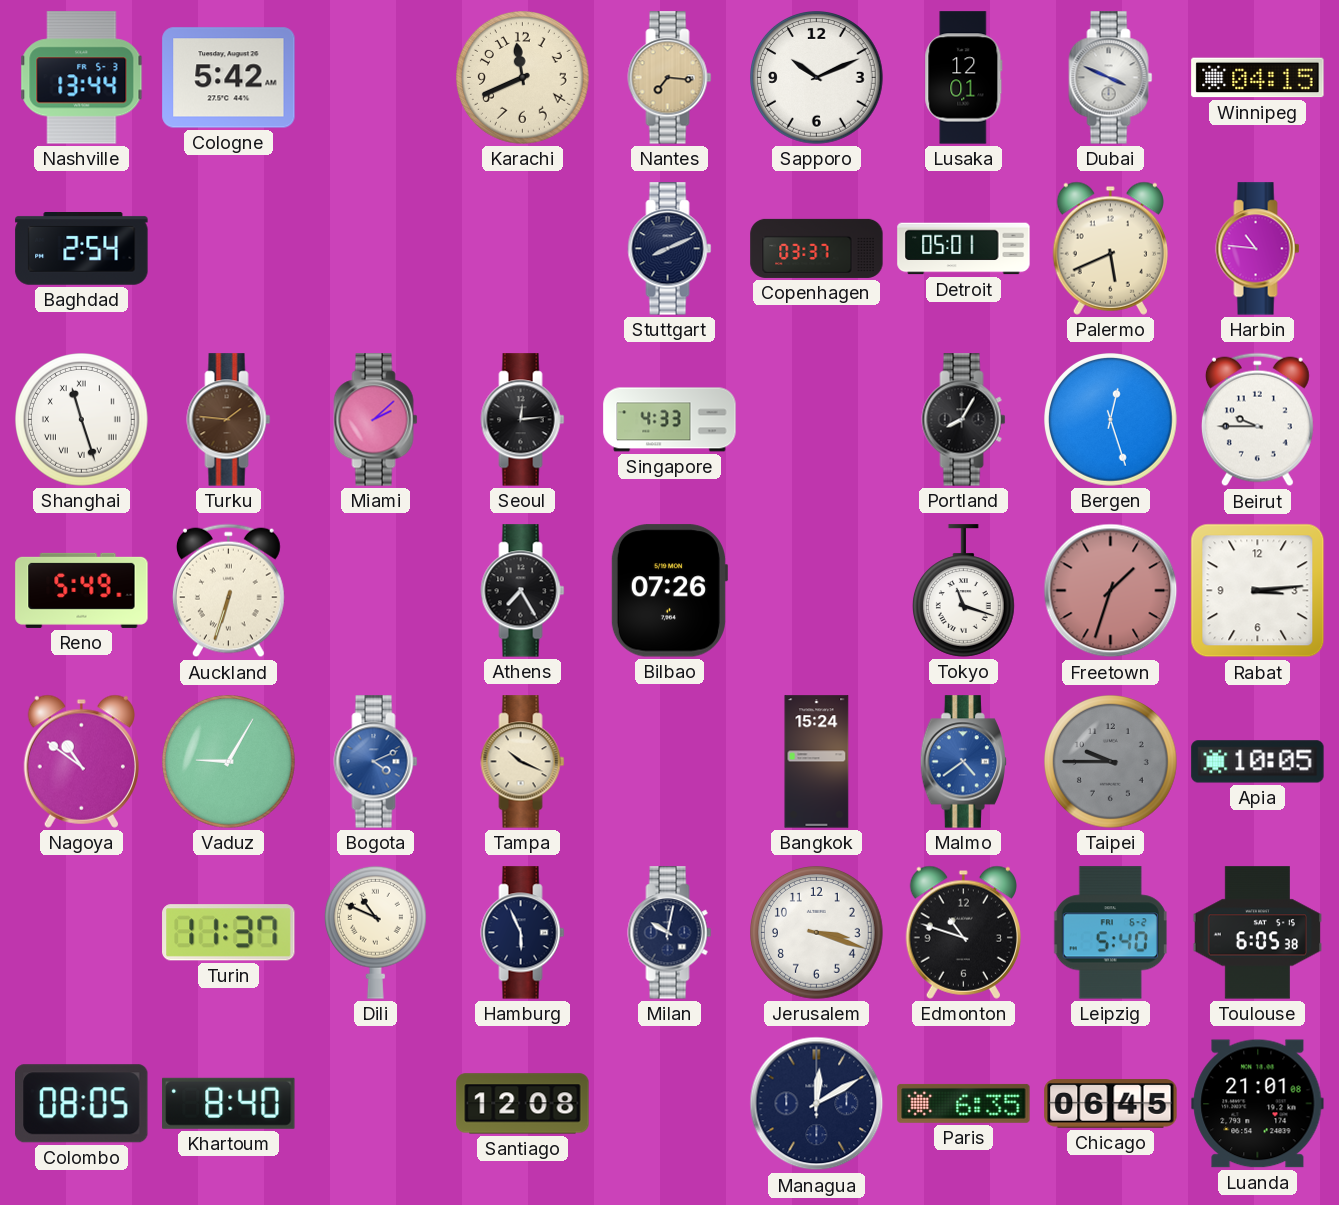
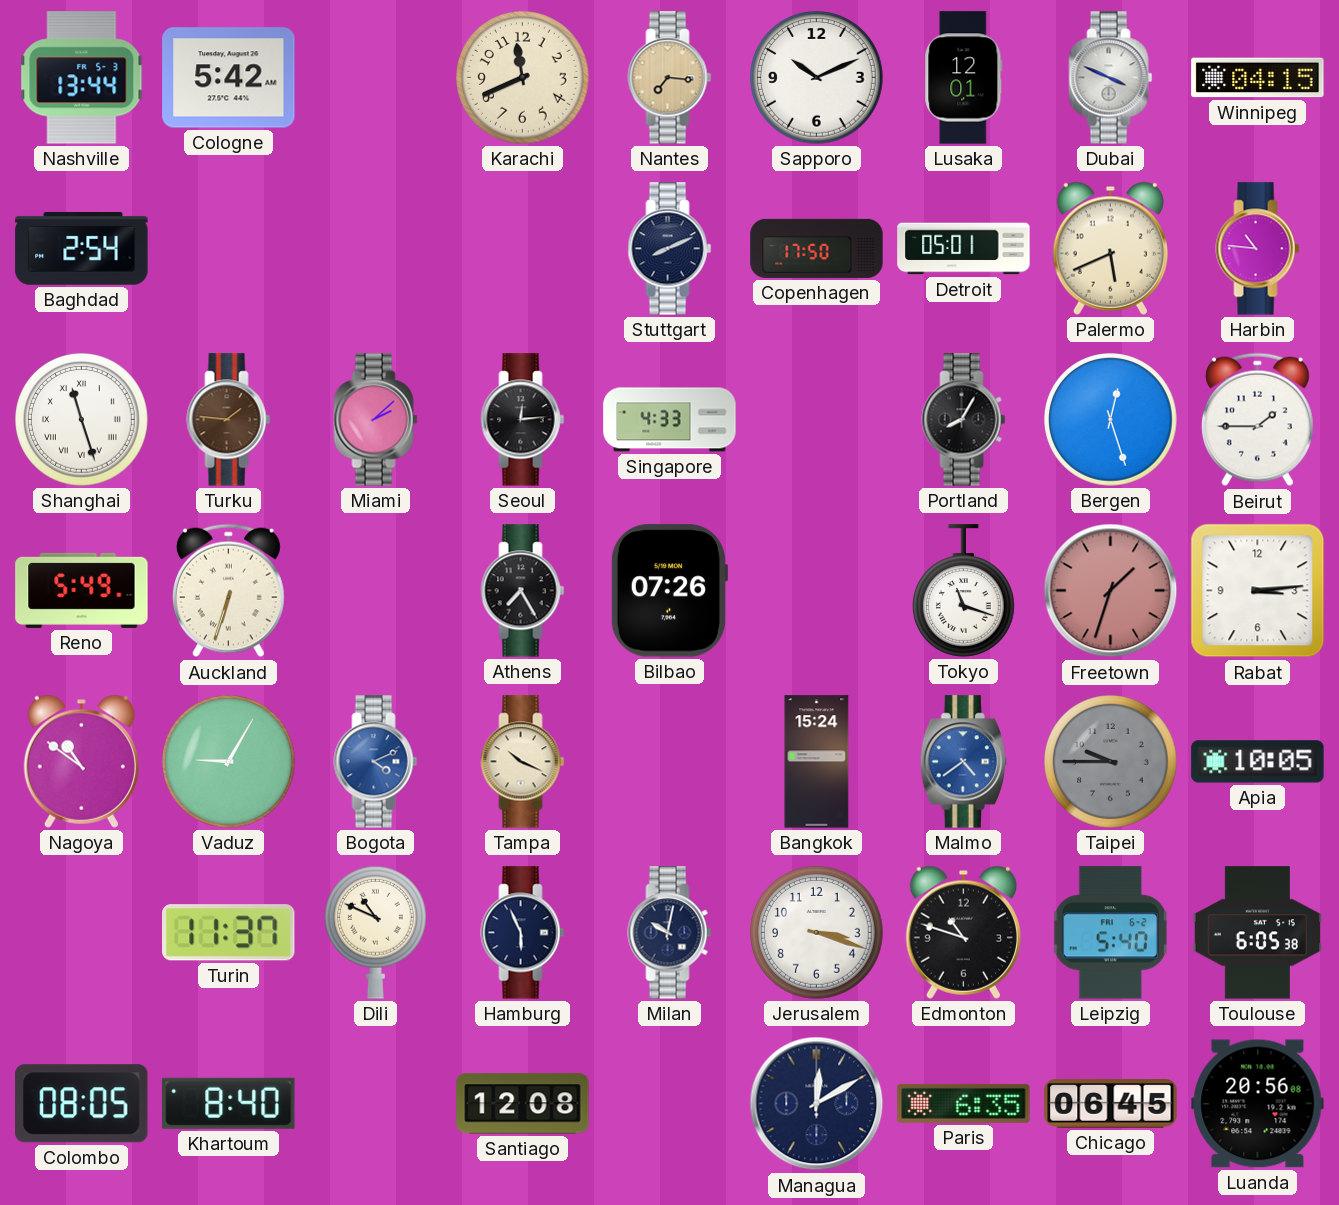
Copenhagen: 03:37 -> 17:50
Beirut: 9:45 -> 1:45
Luanda: 21:01 -> 20:56
